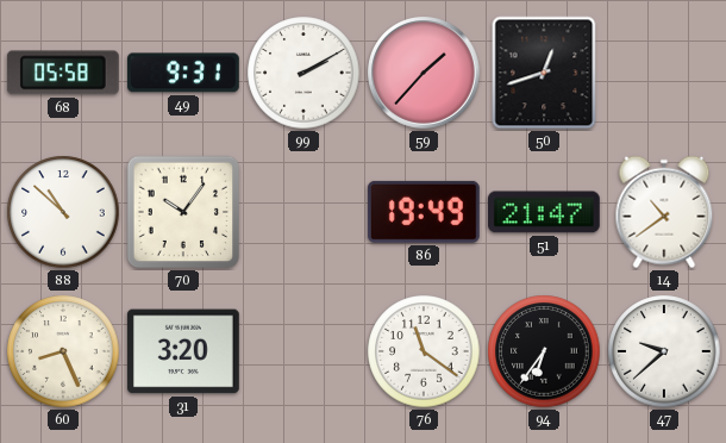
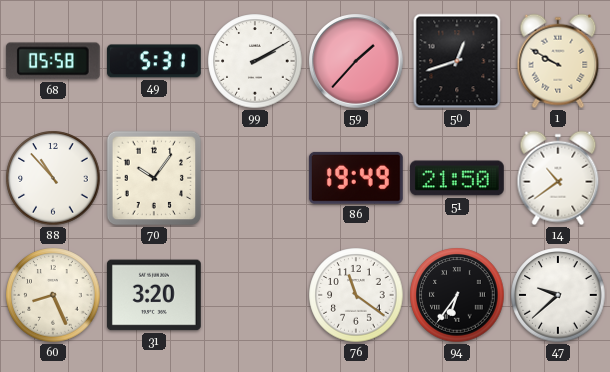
49: 9:31 -> 5:31
1: none -> 9:50
88: 10:52 -> 10:53
51: 21:47 -> 21:50
